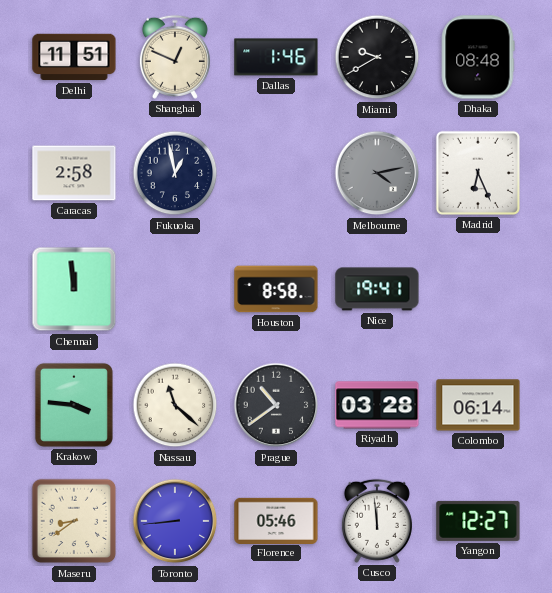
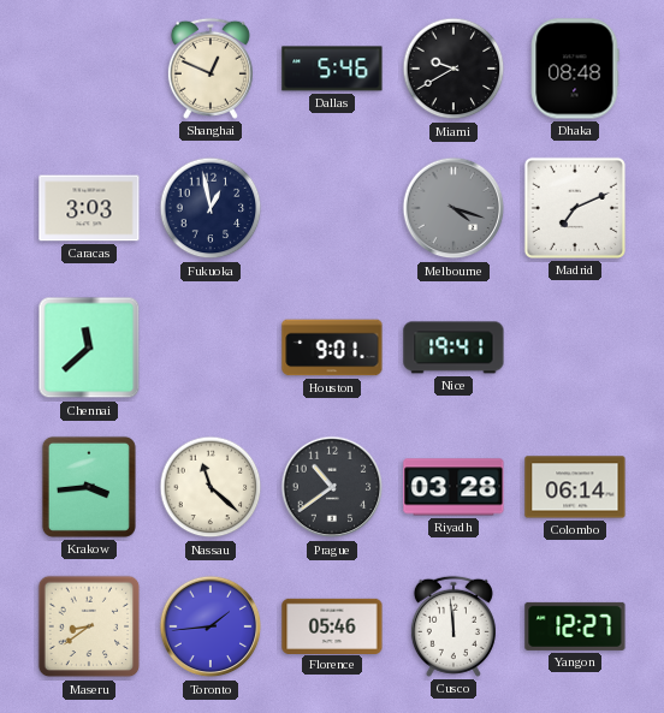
Delhi: 11:51 -> none
Dallas: 1:46 -> 5:46
Caracas: 2:58 -> 3:03
Melbourne: 4:13 -> 4:18
Madrid: 6:26 -> 7:11
Chennai: 11:59 -> 11:38
Houston: 8:58 -> 9:01
Krakow: 3:46 -> 3:44
Toronto: 8:44 -> 1:44
